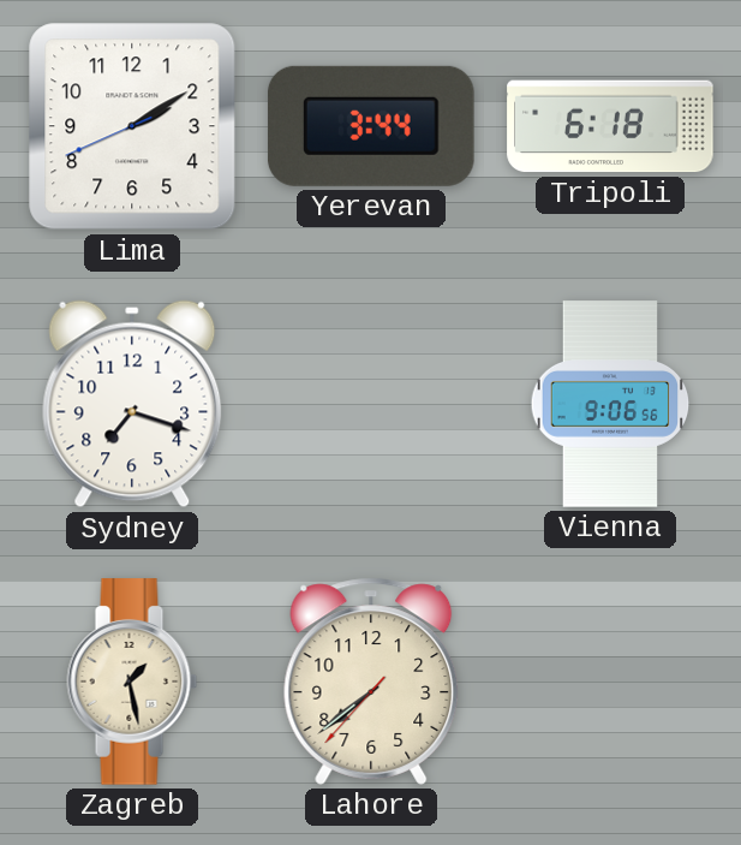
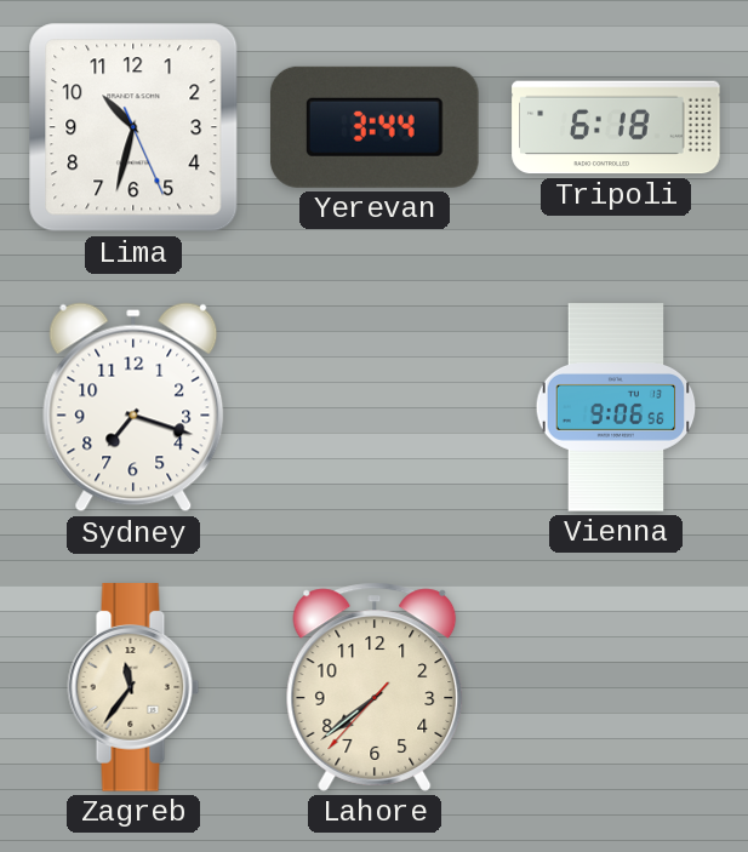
Lima: 2:09 -> 10:32
Zagreb: 1:28 -> 11:36
